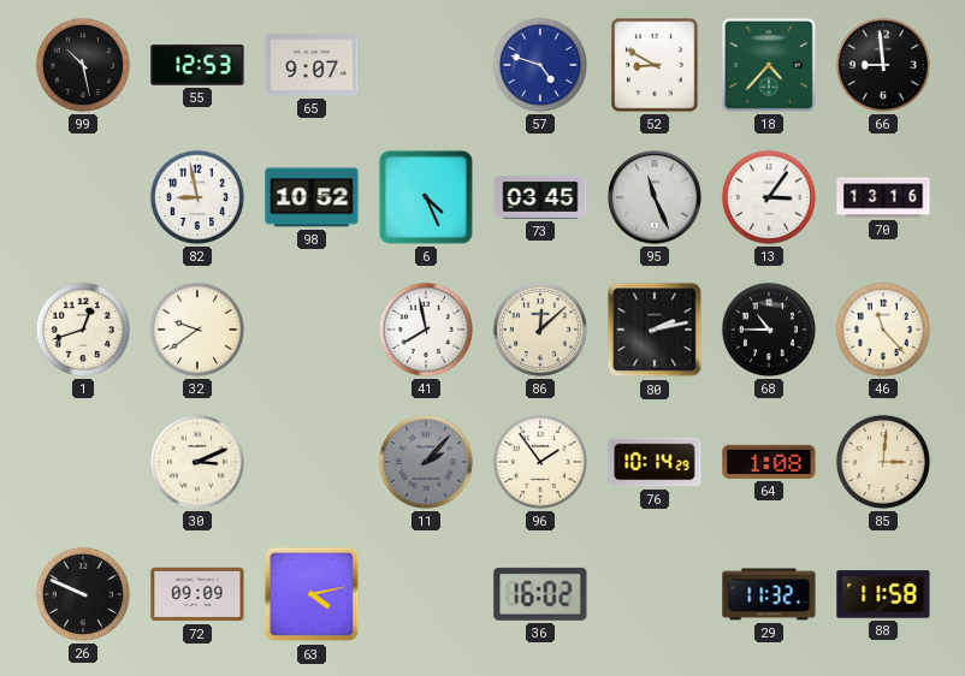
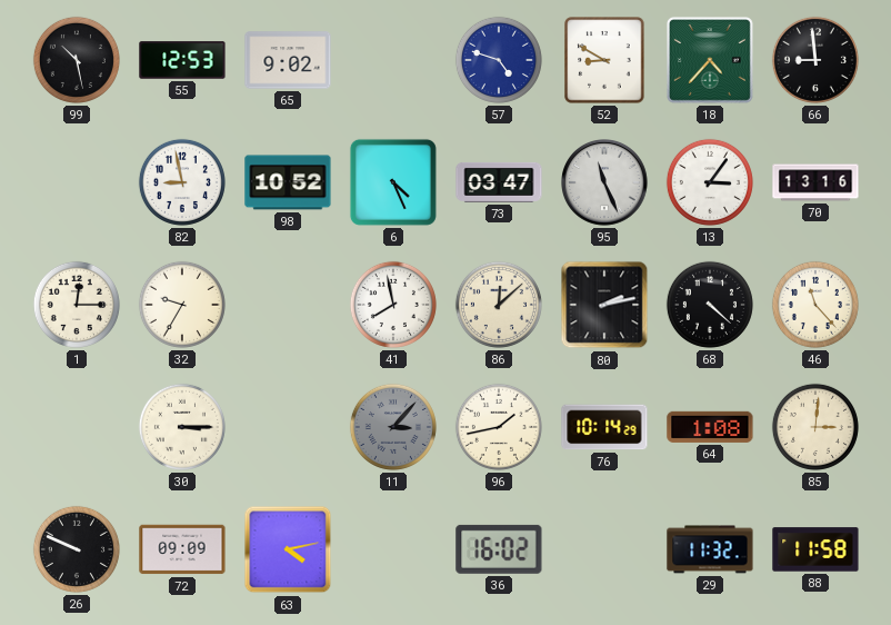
65: 9:07 -> 9:02
73: 03:45 -> 03:47
1: 12:42 -> 12:15
32: 9:39 -> 9:35
68: 10:45 -> 4:22
30: 3:11 -> 3:15
11: 2:07 -> 3:07
96: 1:54 -> 1:43
